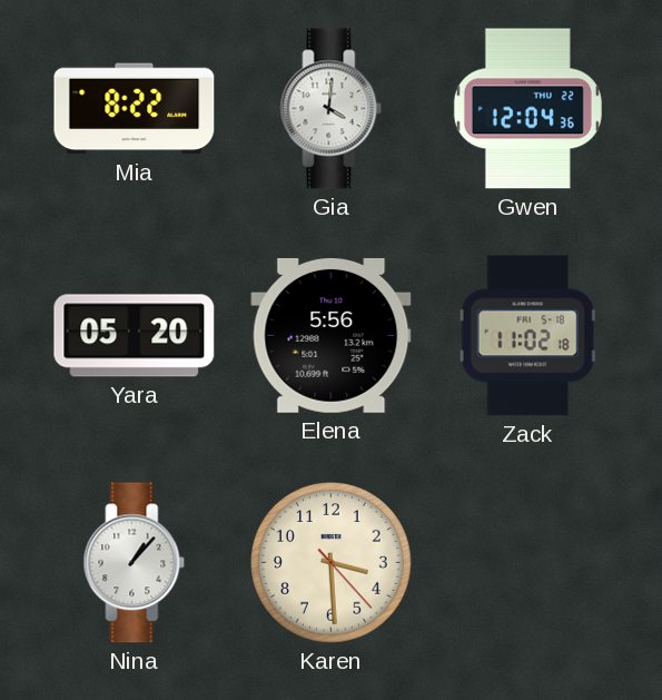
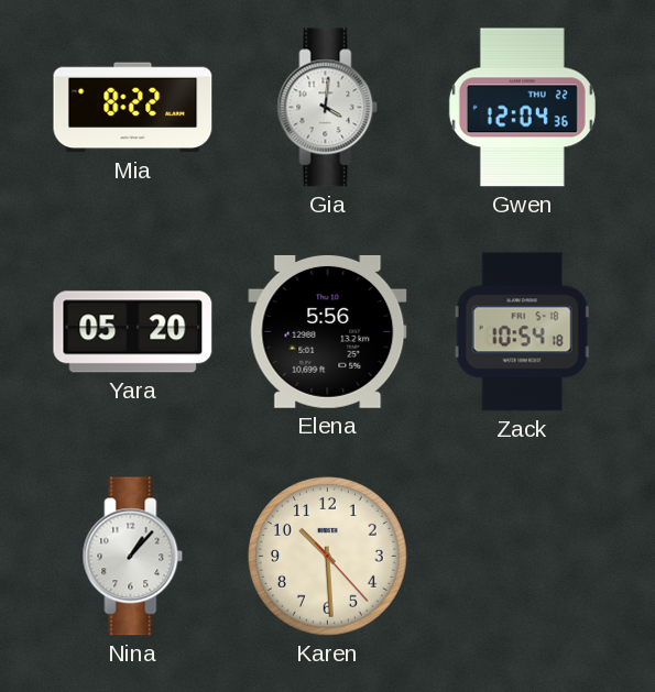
Zack: 11:02 -> 10:54
Karen: 3:29 -> 10:29
